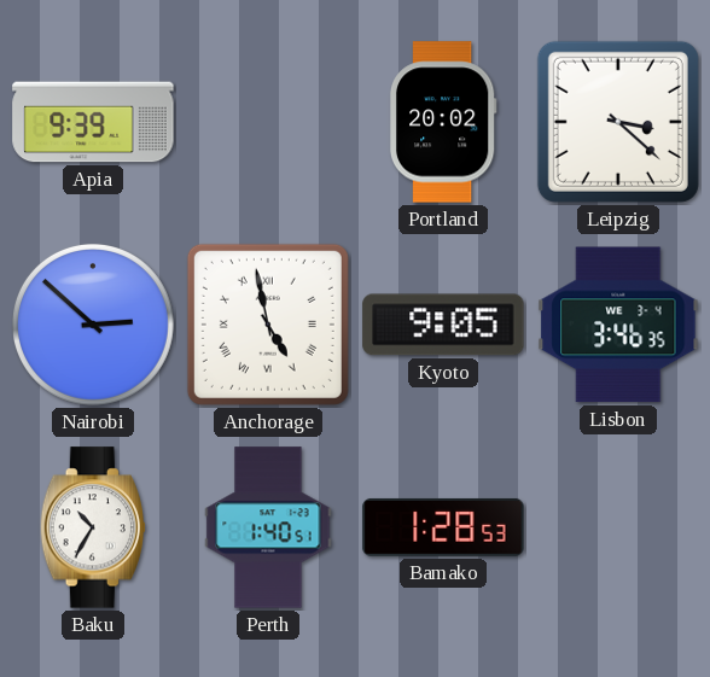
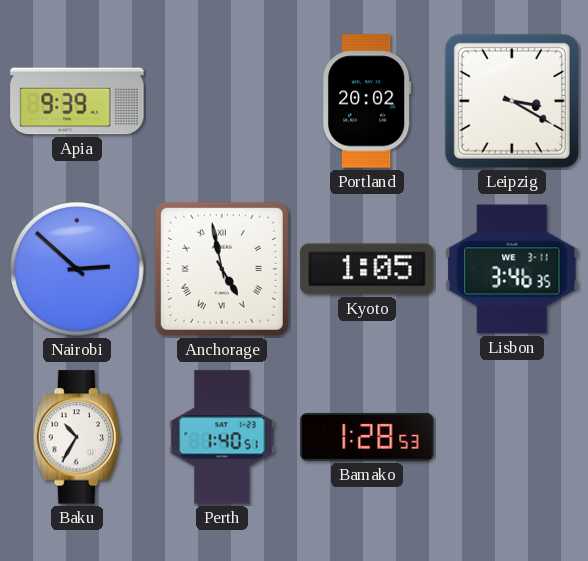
Leipzig: 3:22 -> 3:20
Kyoto: 9:05 -> 1:05
Lisbon date: WE 3-4 -> WE 3-11
